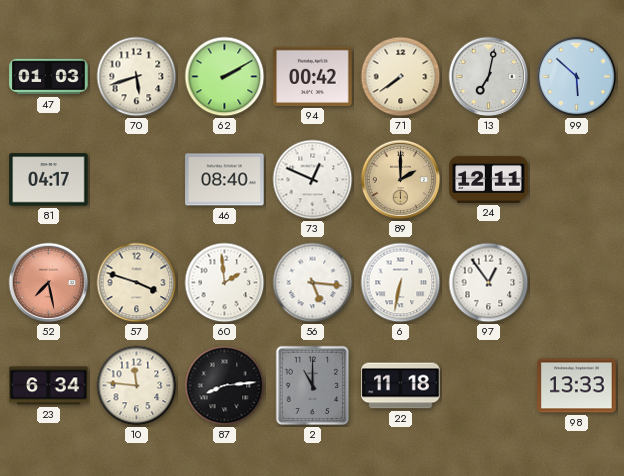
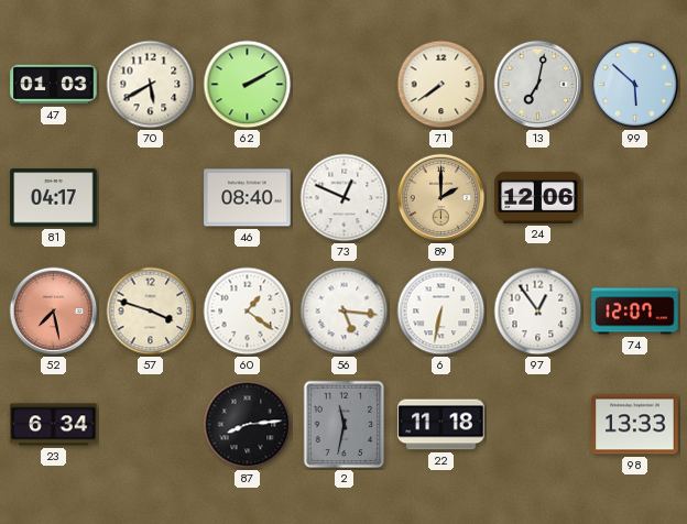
70: 5:42 -> 5:40
94: 00:42 -> none
24: 12:11 -> 12:06
60: 1:59 -> 1:21
74: none -> 12:07
10: 11:46 -> none
2: 11:00 -> 11:32
